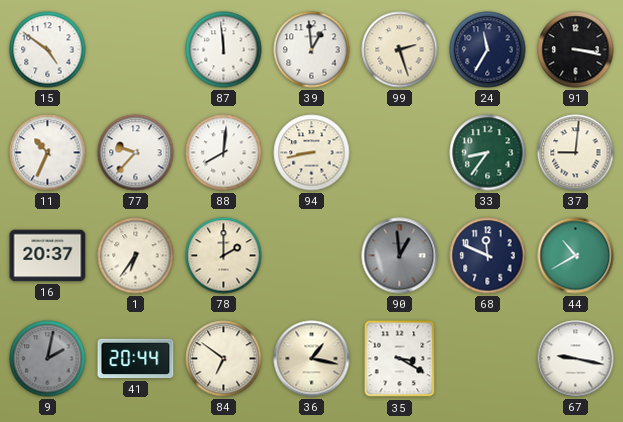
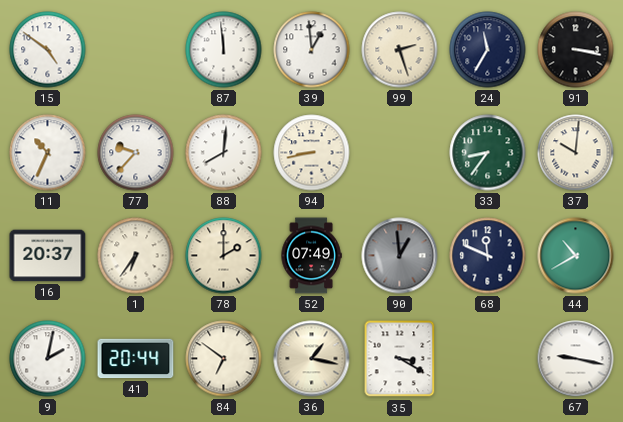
37: 9:01 -> 10:01
52: none -> 07:49
9 dial: grey -> white
